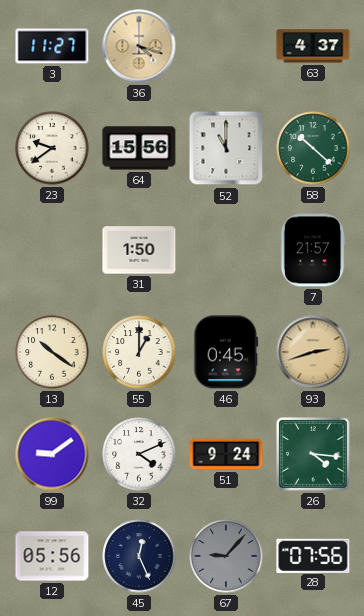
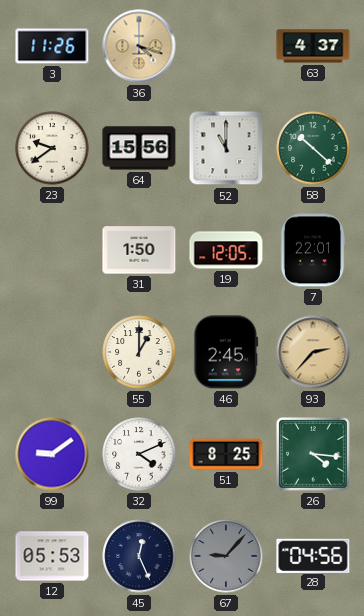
3: 11:27 -> 11:26
19: none -> 12:05
7: 21:57 -> 22:01
13: 10:21 -> none
46: 0:45 -> 2:45
93: 2:42 -> 2:37
51: 9:24 -> 8:25
12: 05:56 -> 05:53
28: 07:56 -> 04:56
